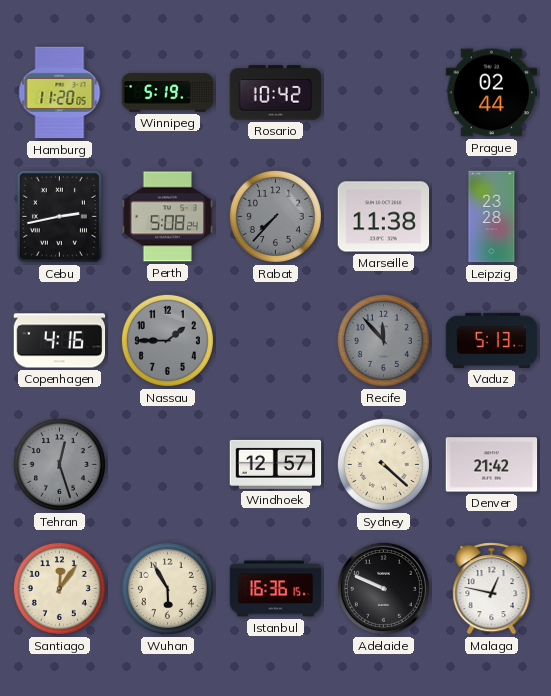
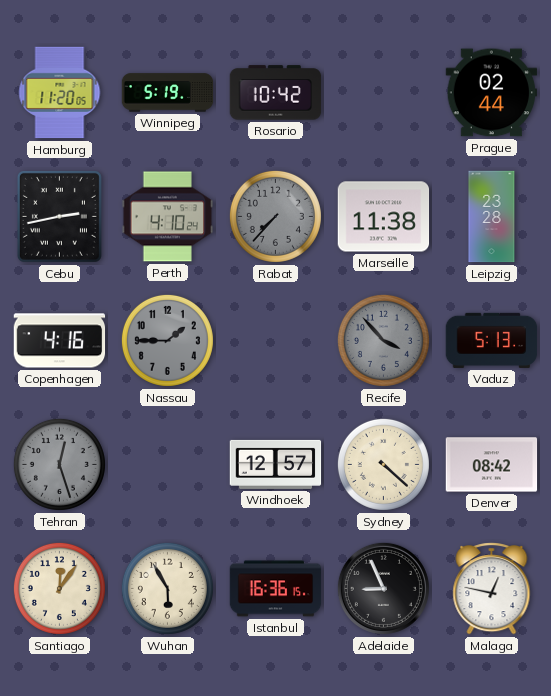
Perth: 5:08 -> 4:10
Recife: 11:53 -> 3:53
Denver: 21:42 -> 08:42
Adelaide: 9:49 -> 8:56
